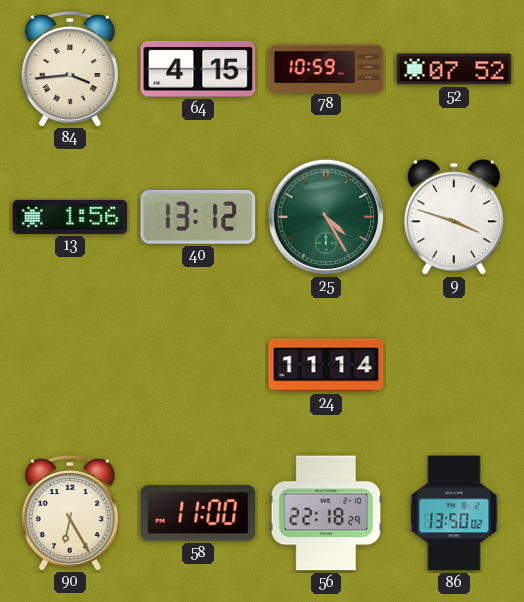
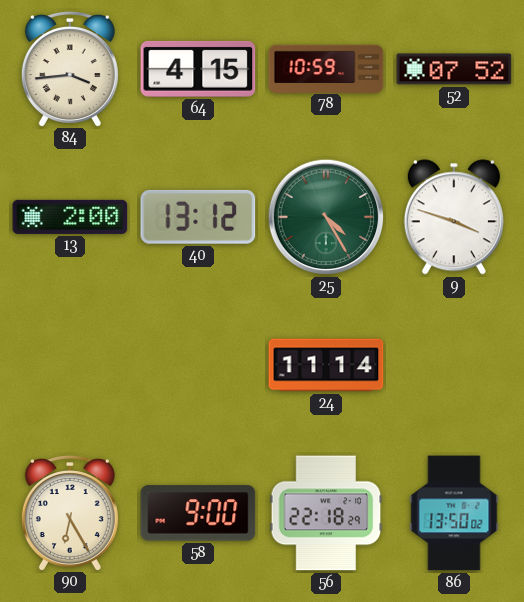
13: 1:56 -> 2:00
58: 11:00 -> 9:00
